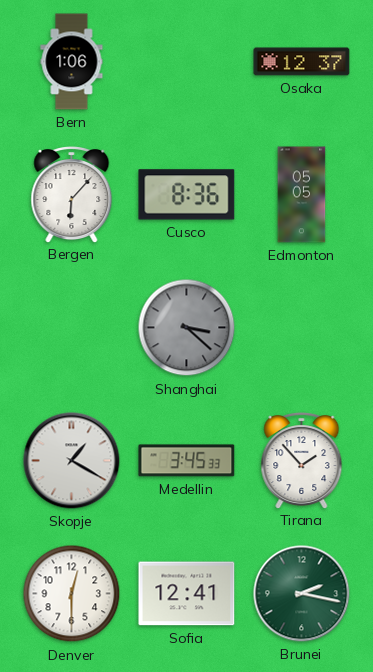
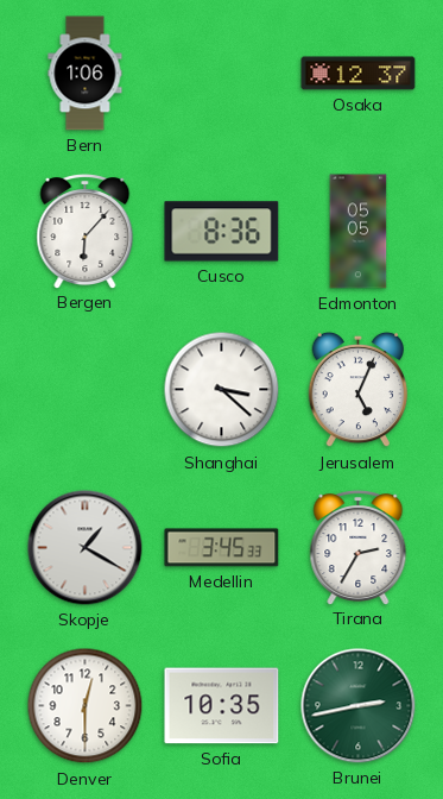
Shanghai dial: grey -> white
Jerusalem: none -> 5:04
Tirana: 1:53 -> 2:35
Sofia: 12:41 -> 10:35
Brunei: 2:17 -> 2:43
